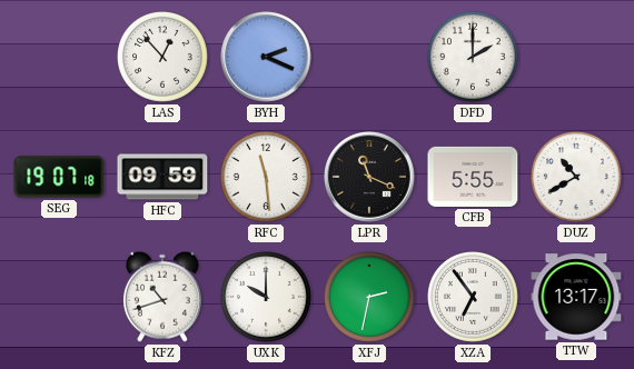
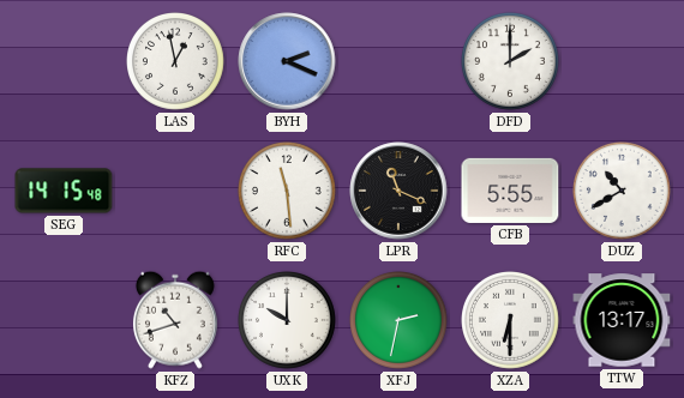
LAS: 12:53 -> 12:58
SEG: 19:07 -> 14:15
HFC: 09:59 -> none
XZA: 6:54 -> 6:30
